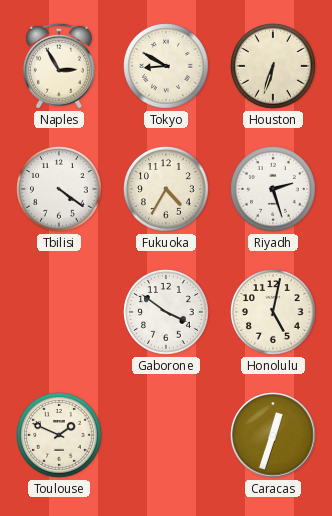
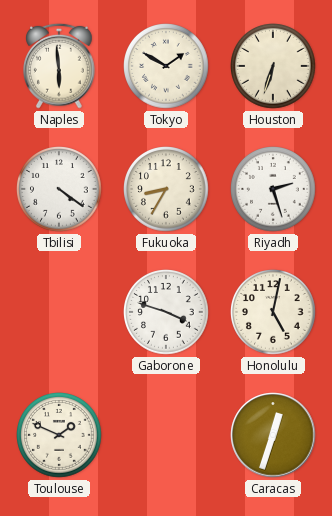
Naples: 2:55 -> 5:59
Tokyo: 8:50 -> 1:50
Fukuoka: 4:35 -> 8:35
Gaborone: 3:51 -> 3:48
